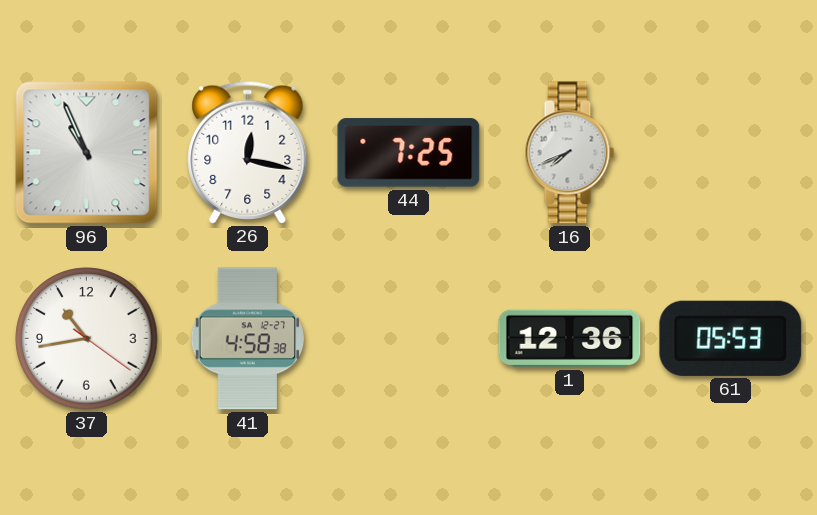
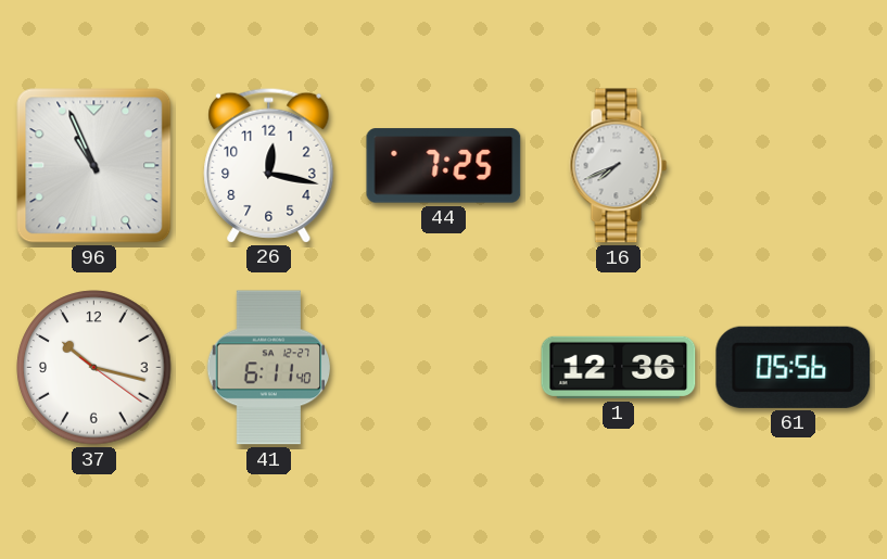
37: 10:43 -> 10:17
41: 4:58 -> 6:11
61: 05:53 -> 05:56
